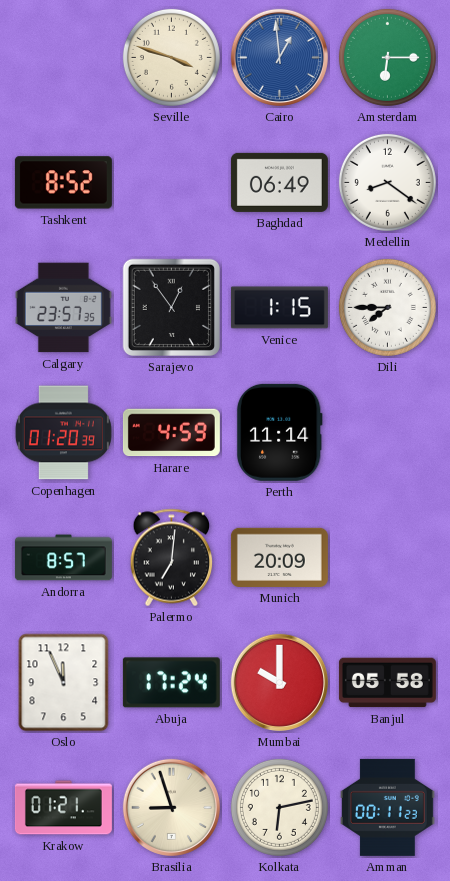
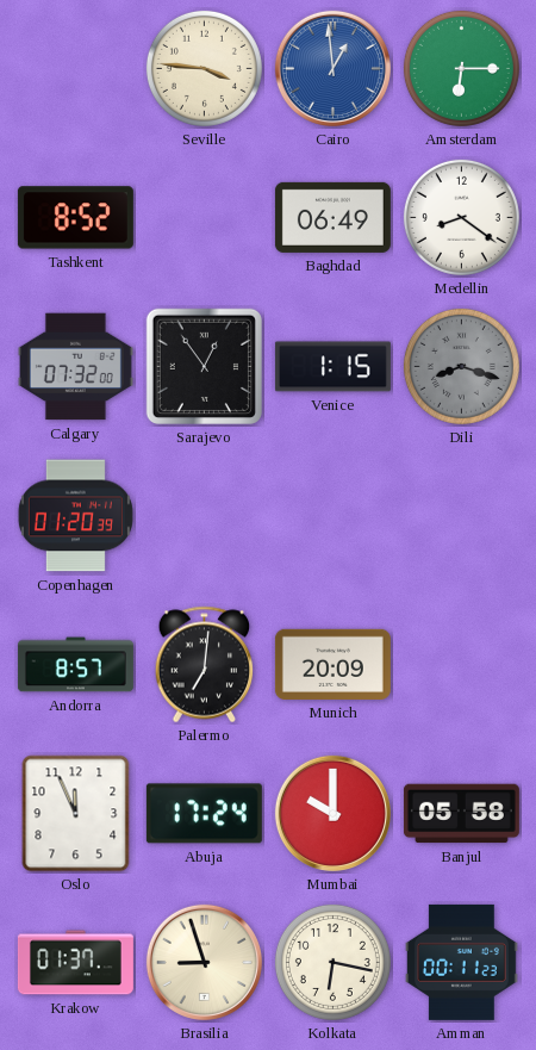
Seville: 3:48 -> 3:46
Calgary: 23:57 -> 07:32
Dili: 7:45 -> 8:18
Dili dial: white -> grey
Harare: 4:59 -> none
Perth: 11:14 -> none
Krakow: 01:21 -> 01:37
Kolkata: 6:13 -> 6:17
